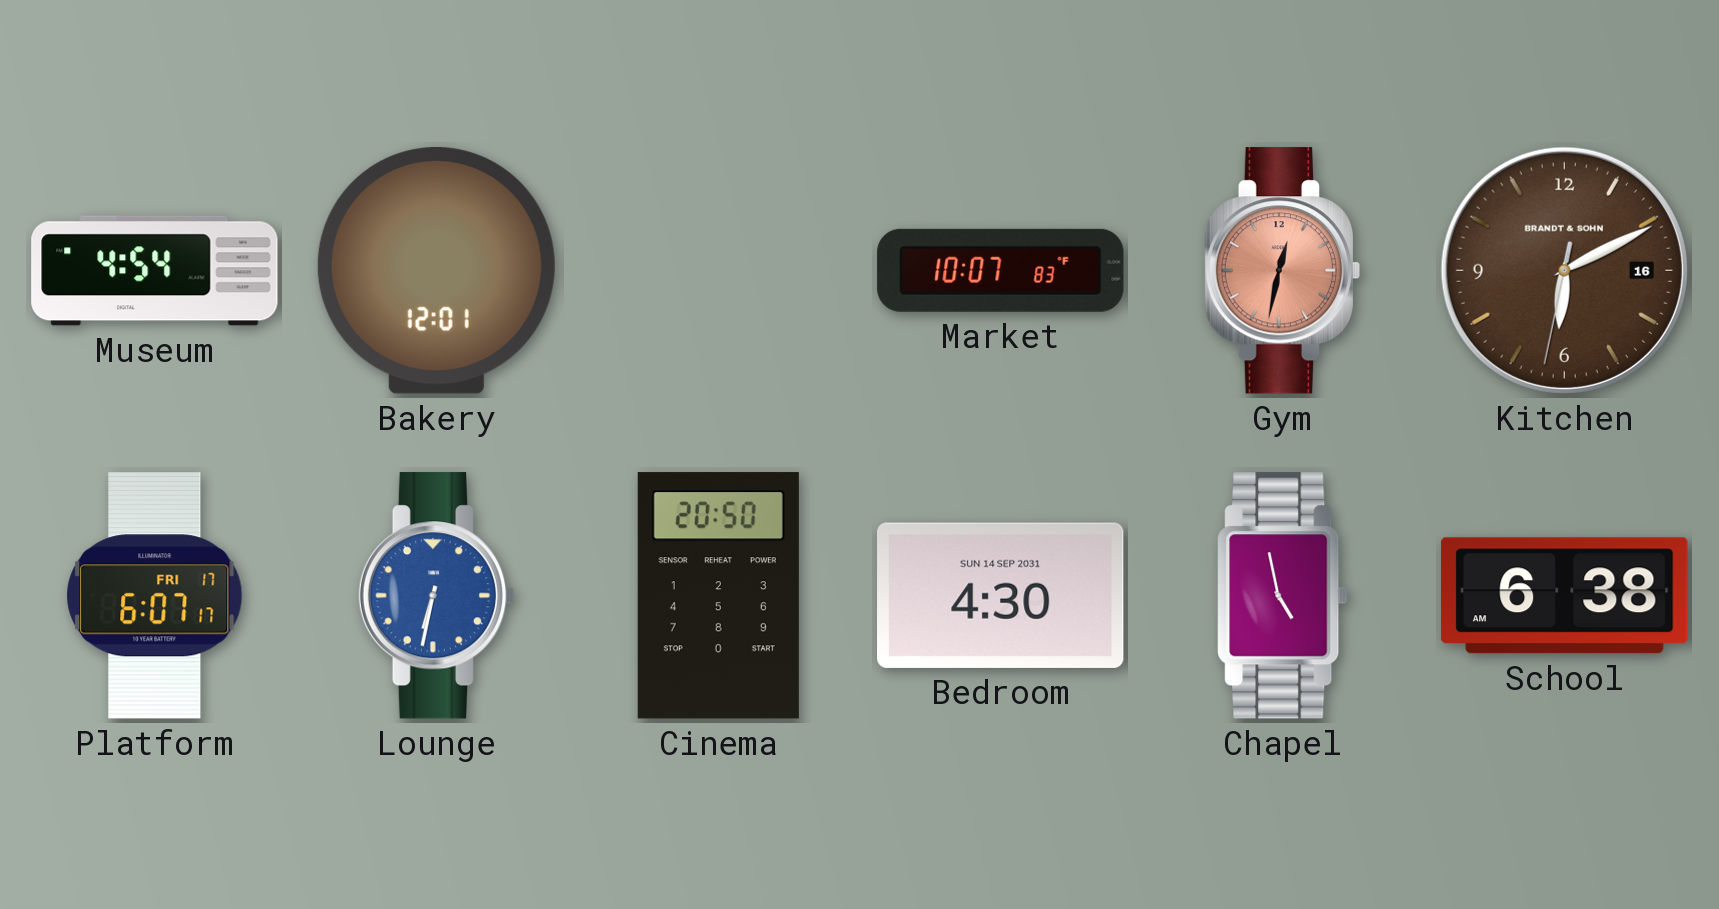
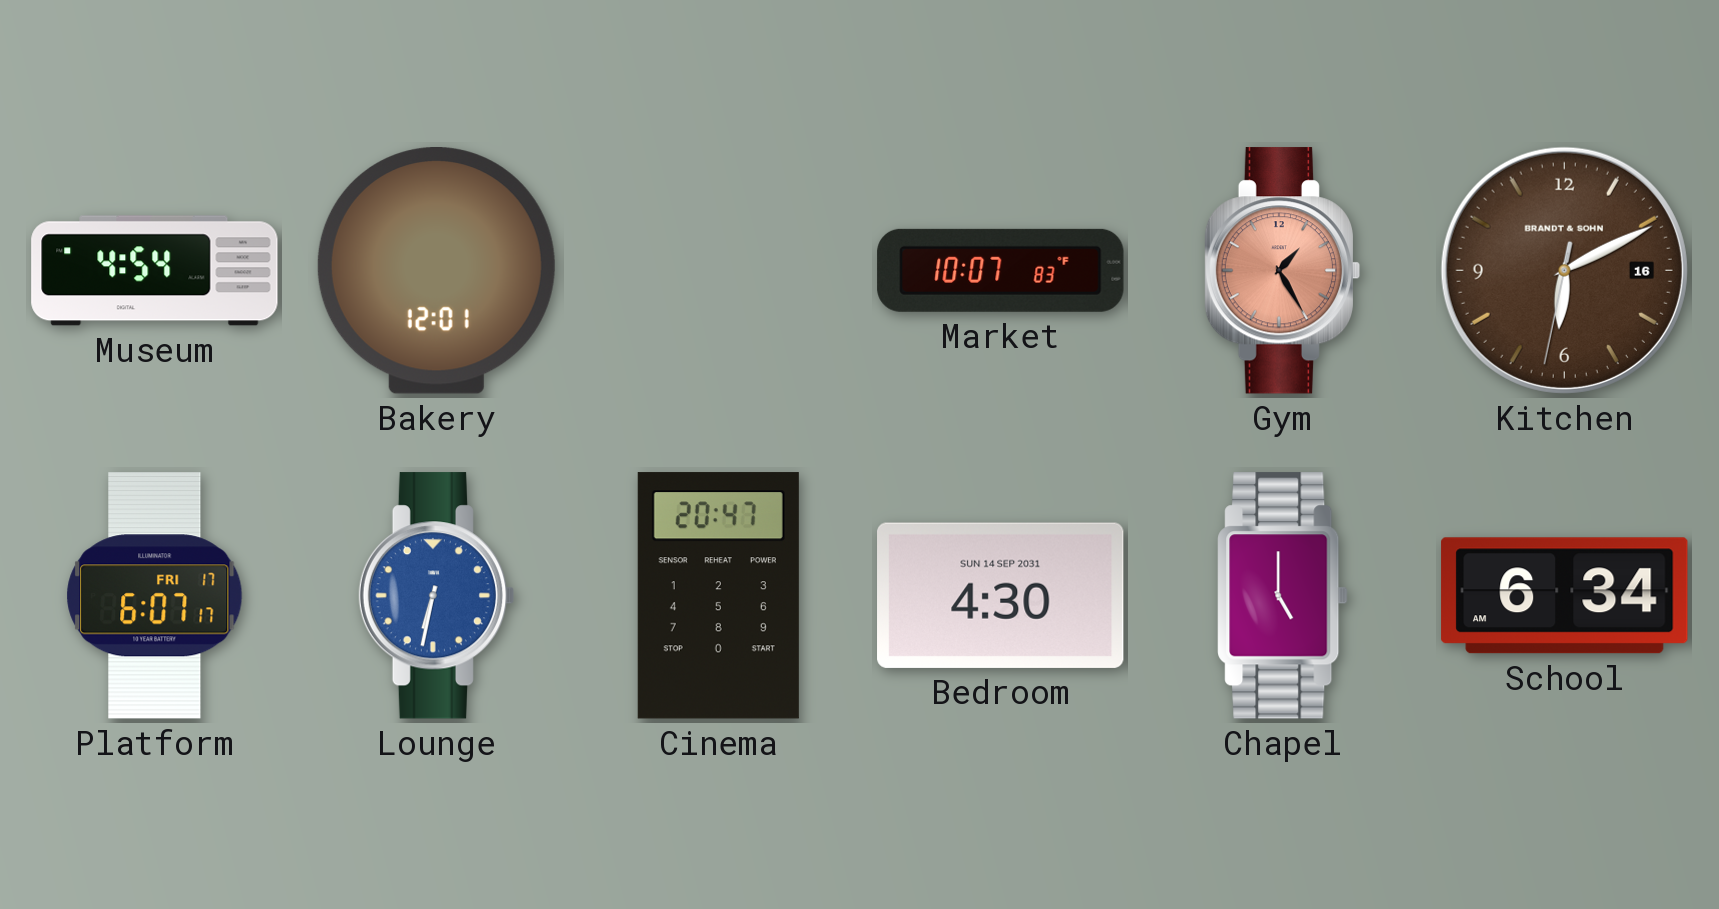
Gym: 12:32 -> 1:25
Cinema: 20:50 -> 20:47
Chapel: 4:58 -> 5:00
School: 6:38 -> 6:34
